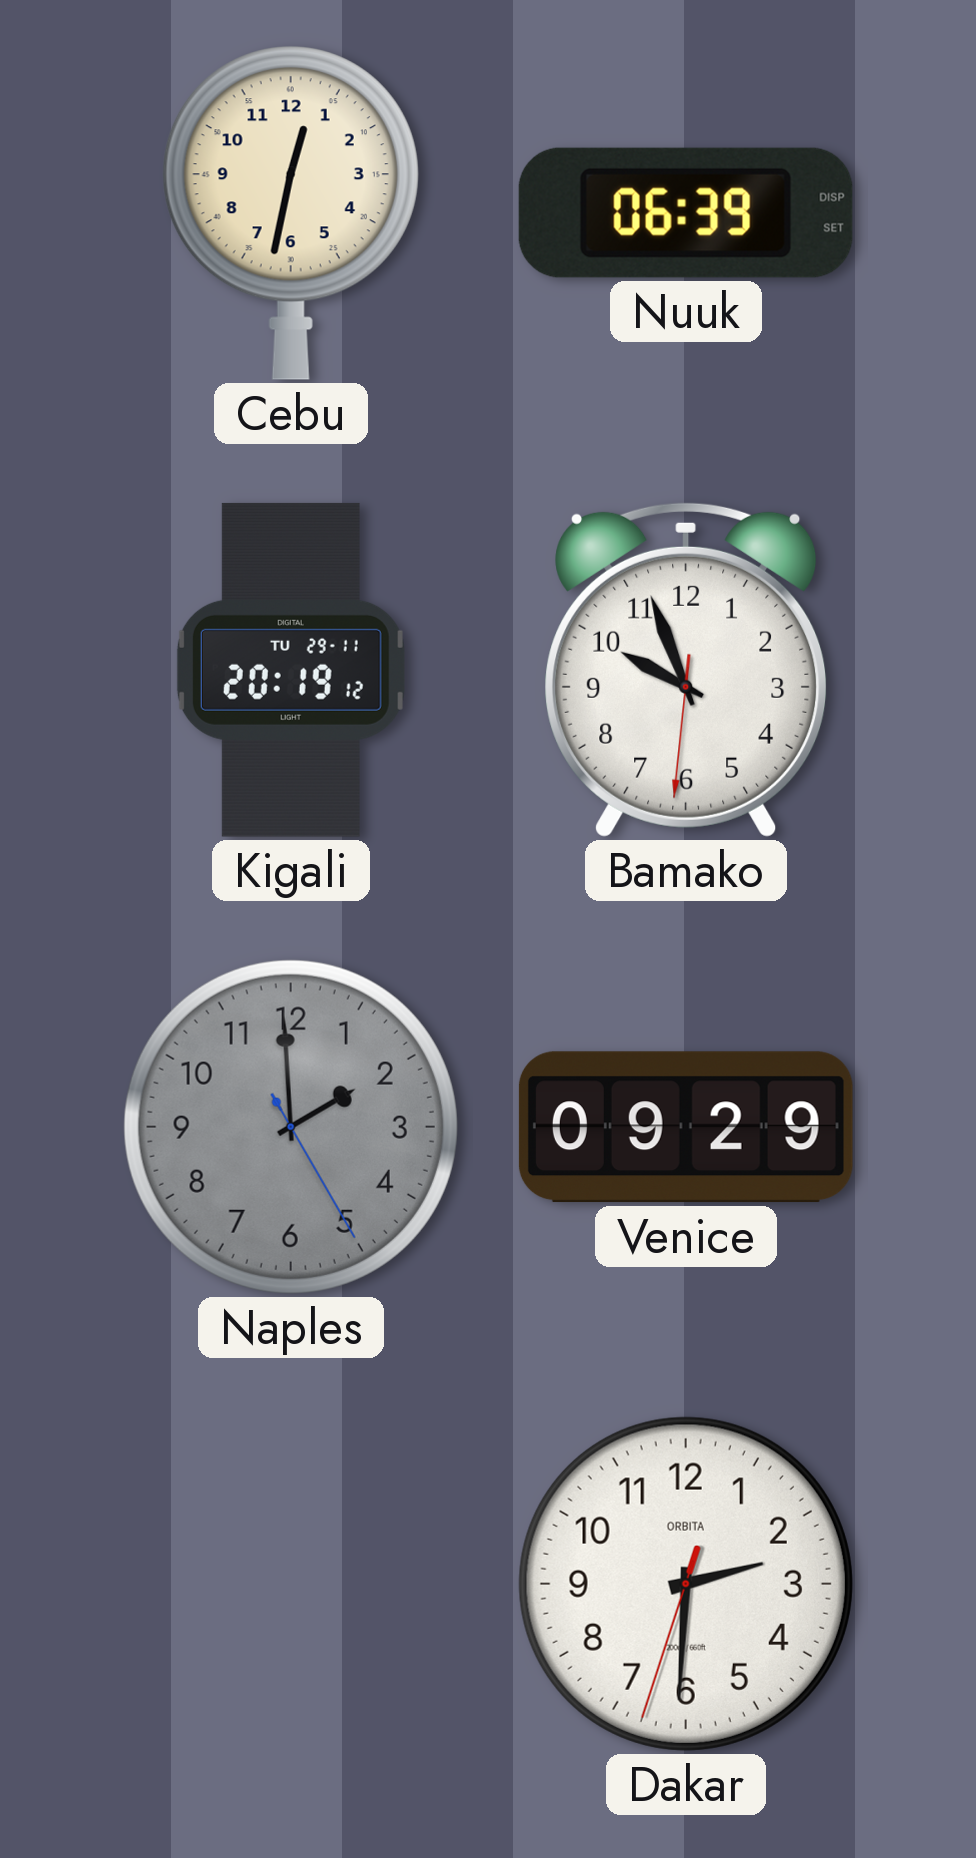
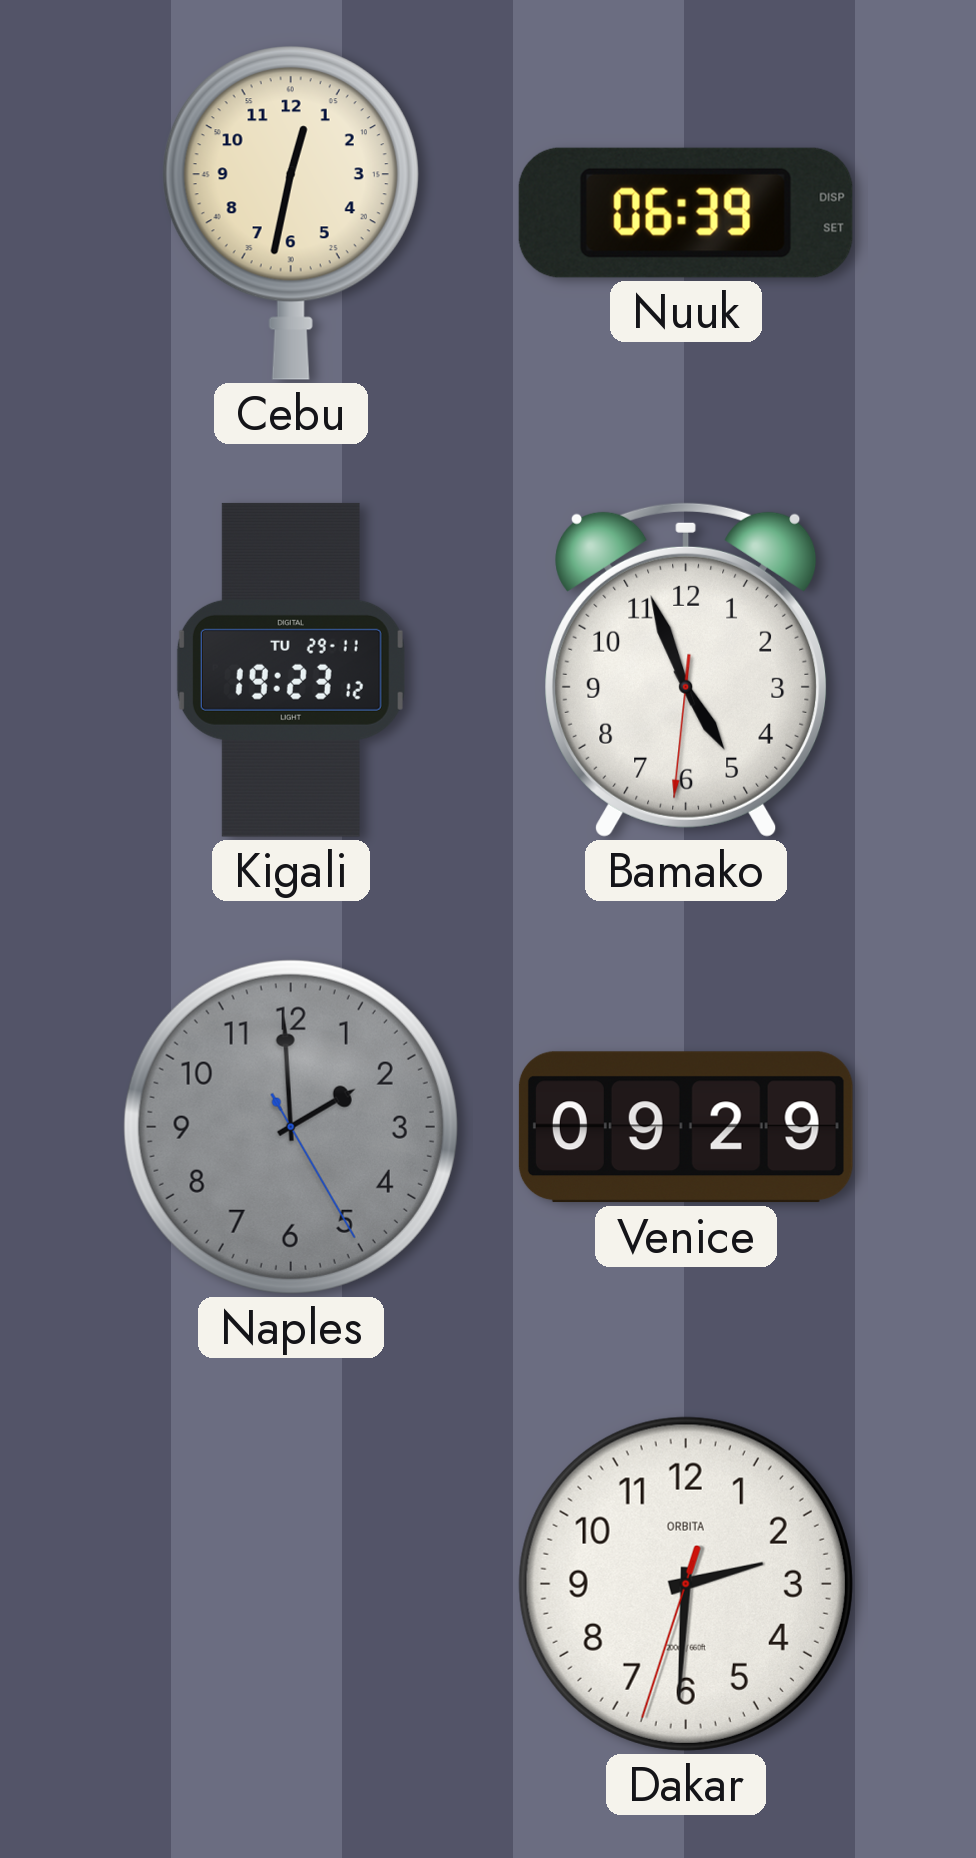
Kigali: 20:19 -> 19:23
Bamako: 9:56 -> 4:56
